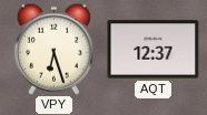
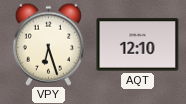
AQT: 12:37 -> 12:10
